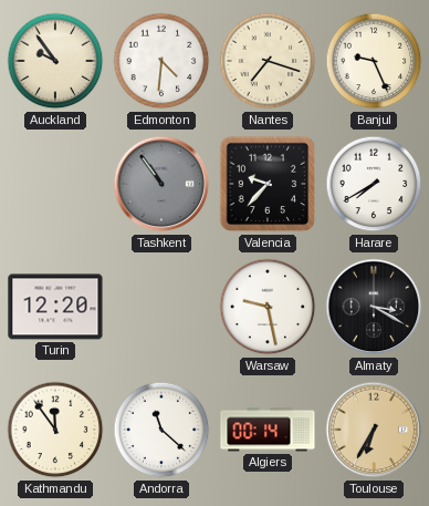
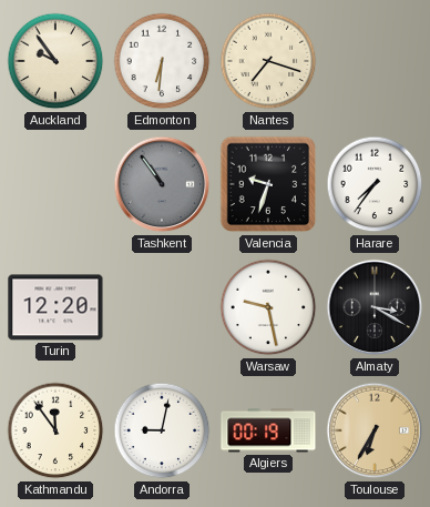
Edmonton: 4:31 -> 6:31
Banjul: 9:26 -> none
Valencia: 9:37 -> 9:33
Harare: 7:40 -> 7:36
Andorra: 11:22 -> 9:02
Algiers: 00:14 -> 00:19
